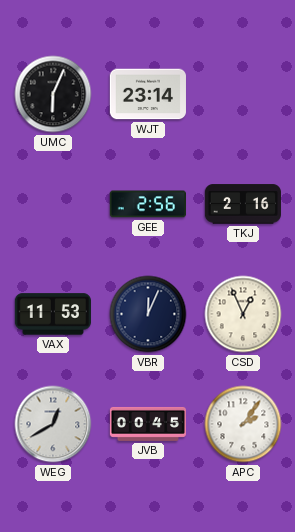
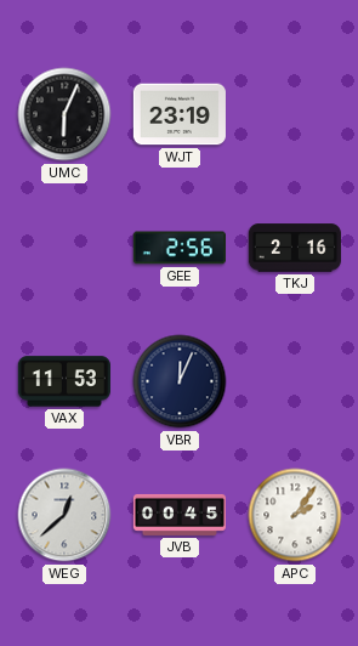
WJT: 23:14 -> 23:19
CSD: 12:56 -> none
WEG: 12:40 -> 12:38
